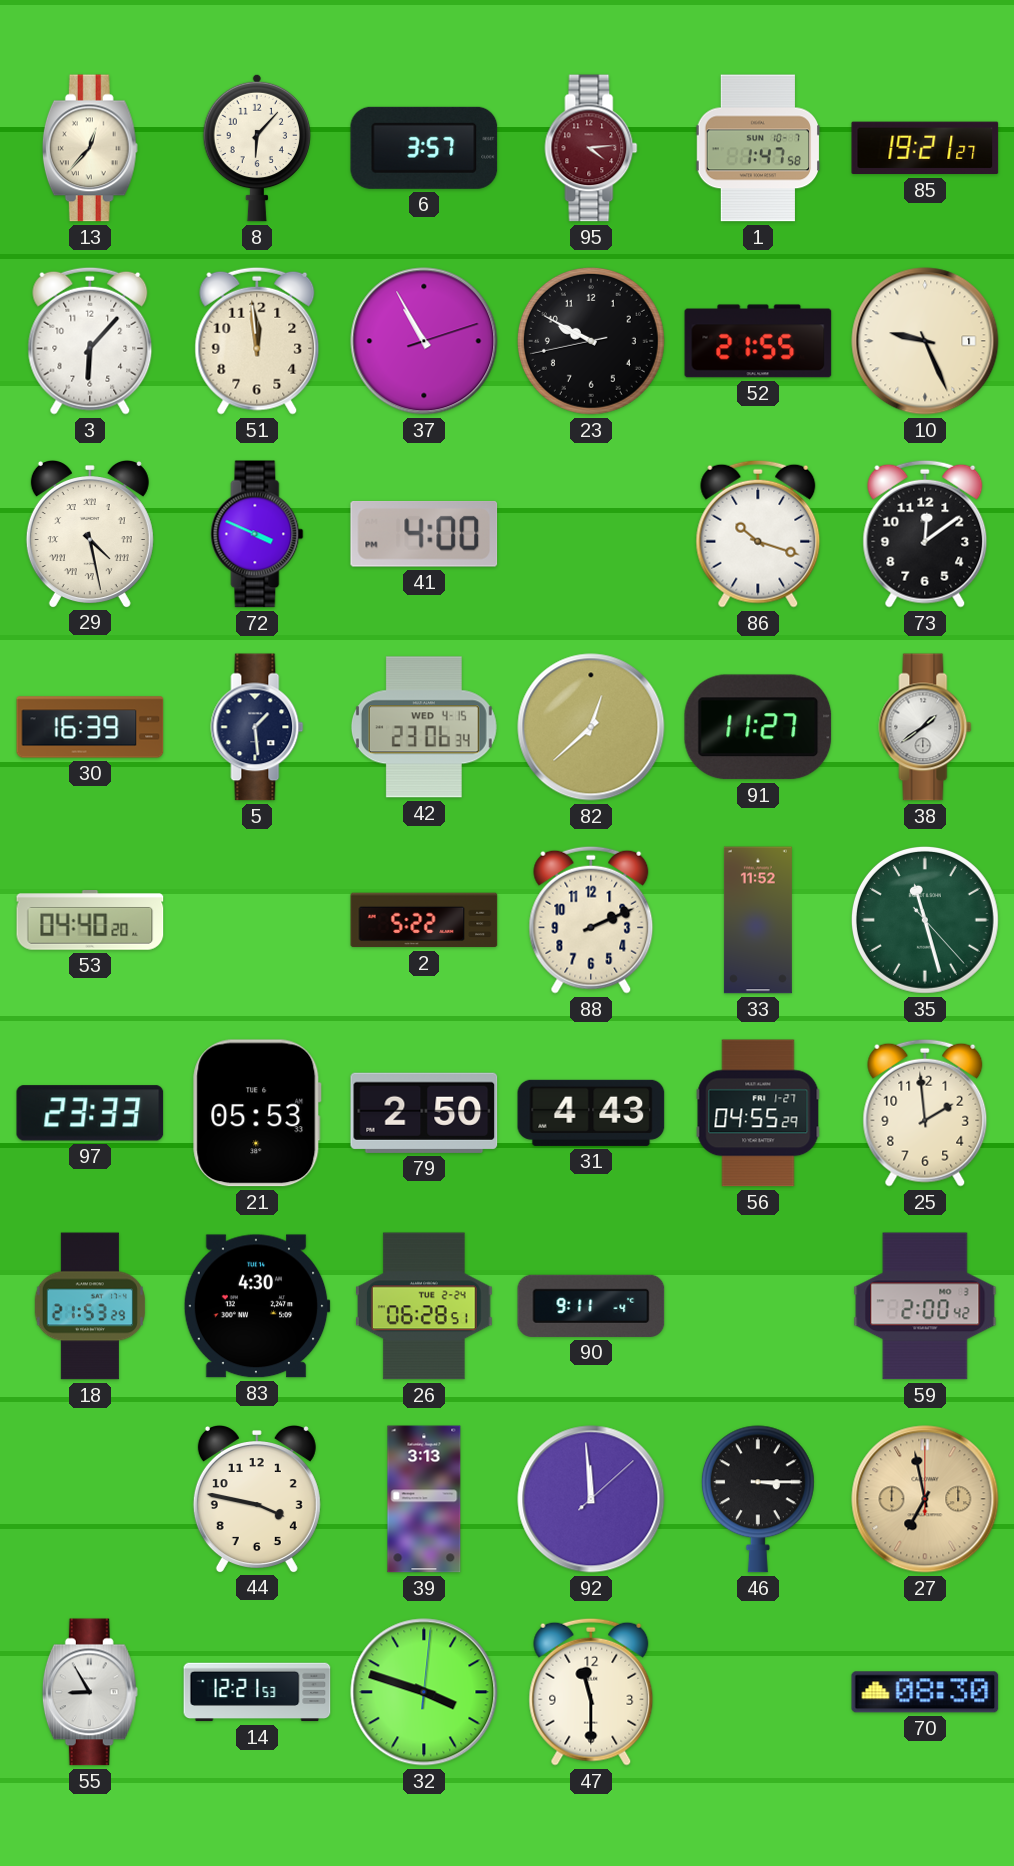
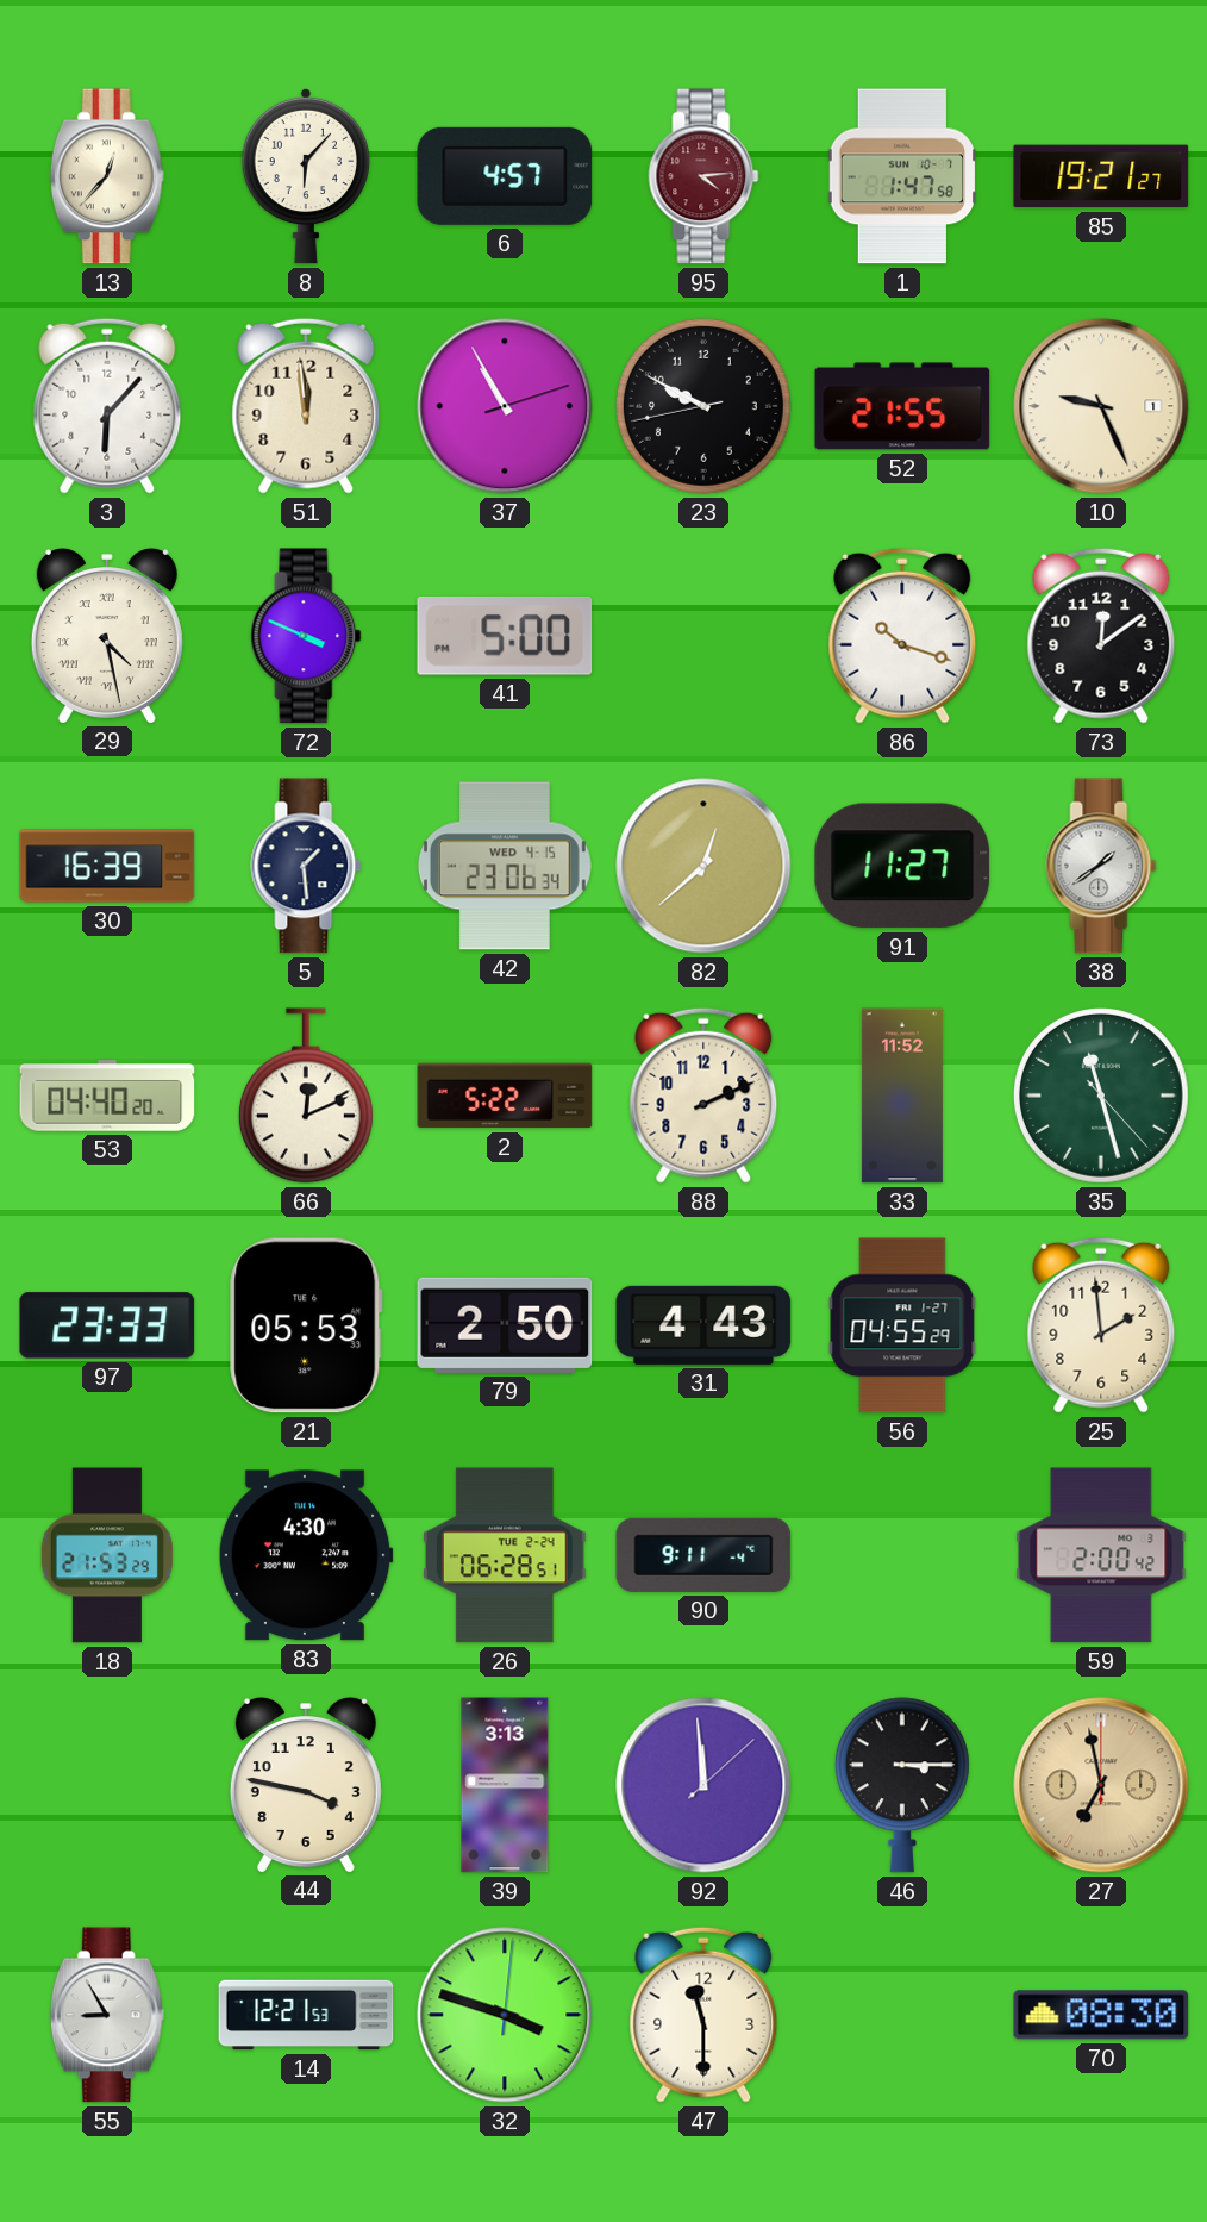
6: 3:57 -> 4:57
41: 4:00 -> 5:00
66: none -> 12:11
